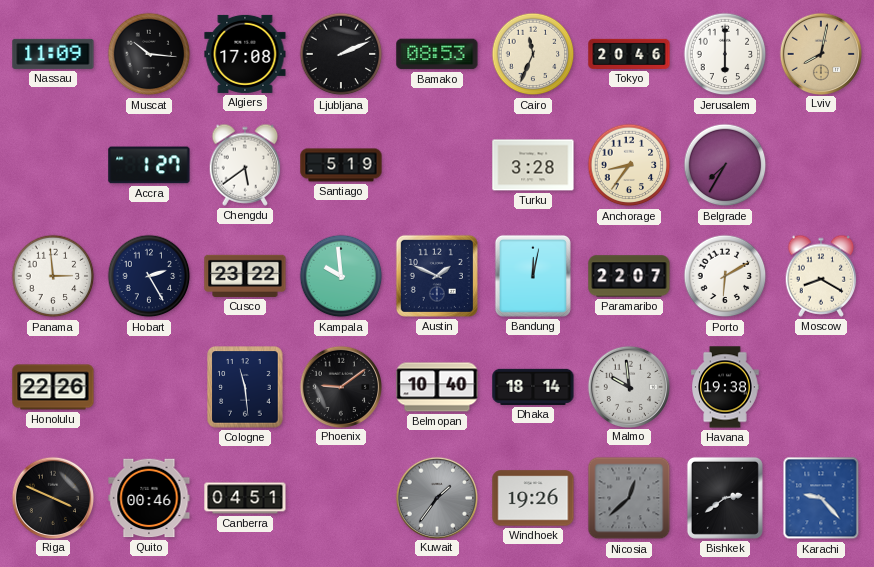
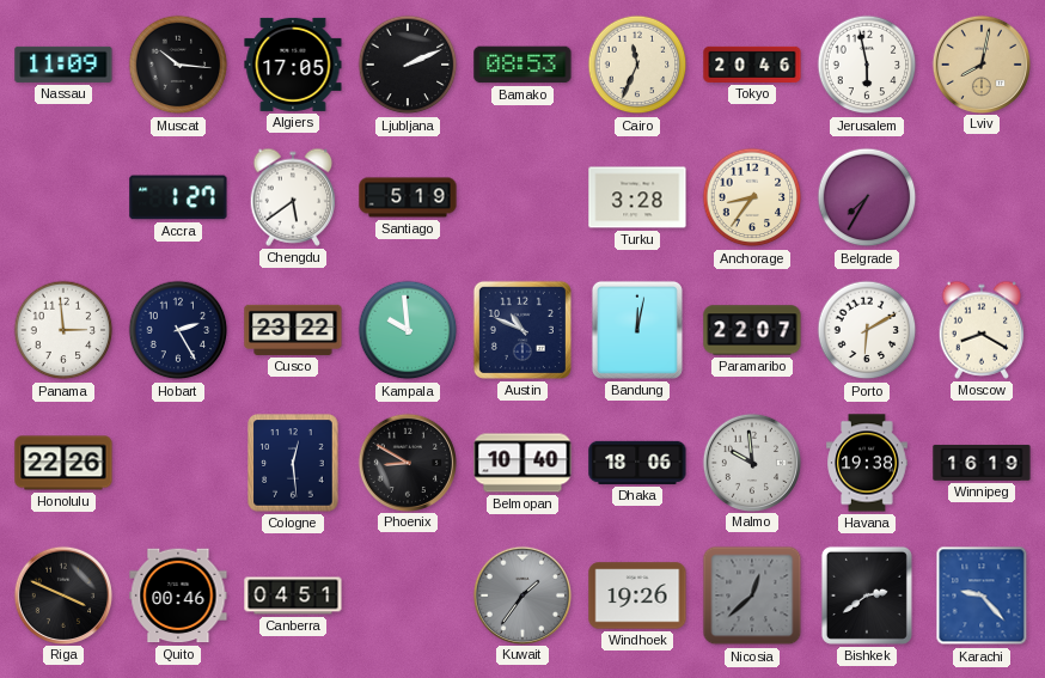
Algiers: 17:08 -> 17:05
Jerusalem: 6:00 -> 5:58
Austin: 1:49 -> 10:49
Cologne: 11:29 -> 12:29
Phoenix: 9:09 -> 8:50
Dhaka: 18:14 -> 18:06
Winnipeg: none -> 16:19
